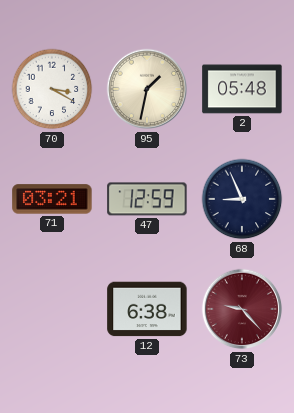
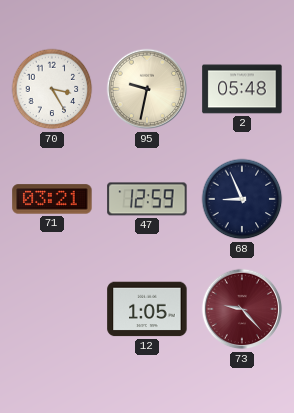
70: 3:20 -> 3:25
95: 1:32 -> 9:32
12: 6:38 -> 1:05
